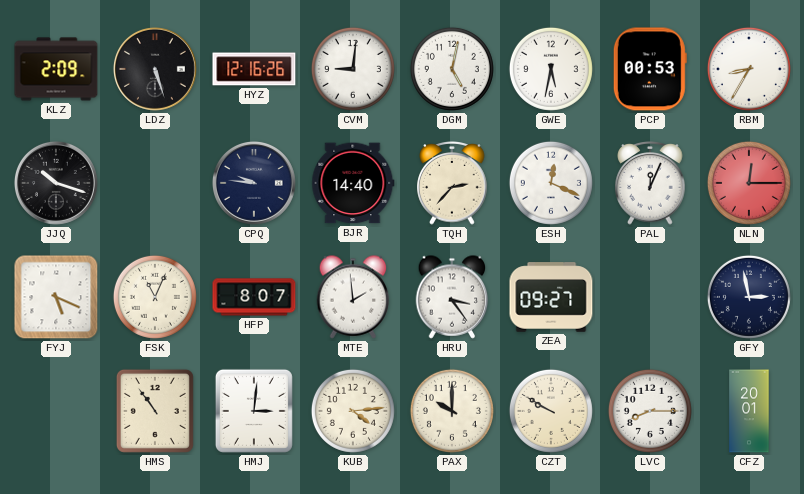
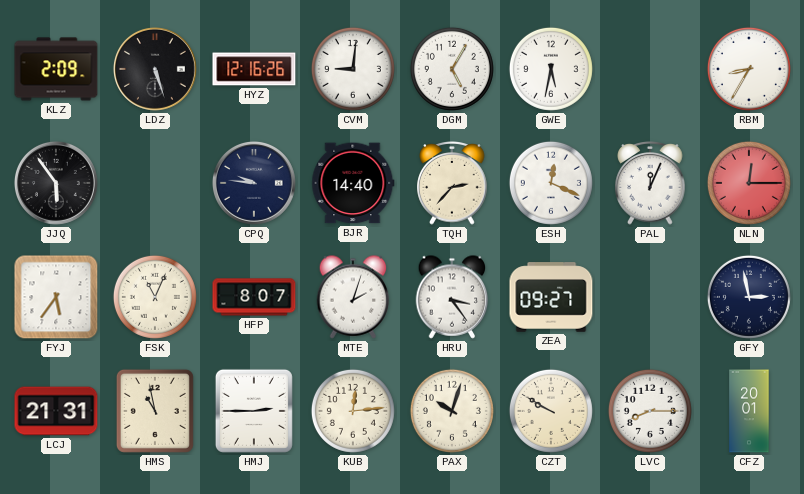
DGM: 5:02 -> 5:05
PCP: 00:53 -> none
JJQ: 10:18 -> 5:54
FYJ: 5:19 -> 5:36
MTE: 1:59 -> 2:03
LCJ: none -> 21:31
HMS: 10:54 -> 10:58
HMJ: 3:01 -> 2:45
KUB: 4:14 -> 12:14
PAX: 10:00 -> 10:03
